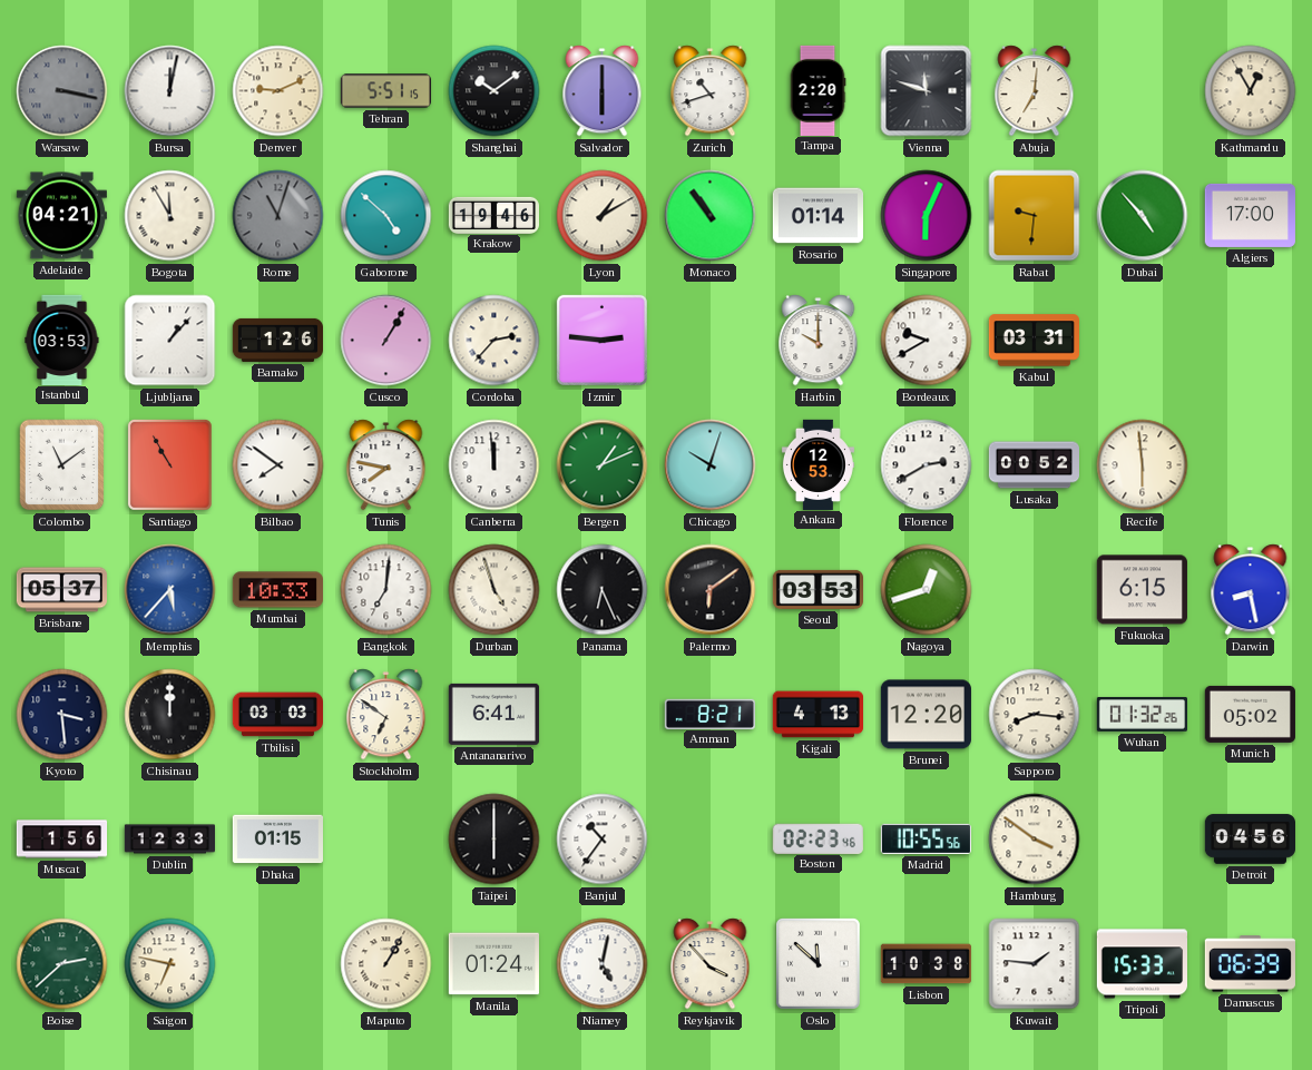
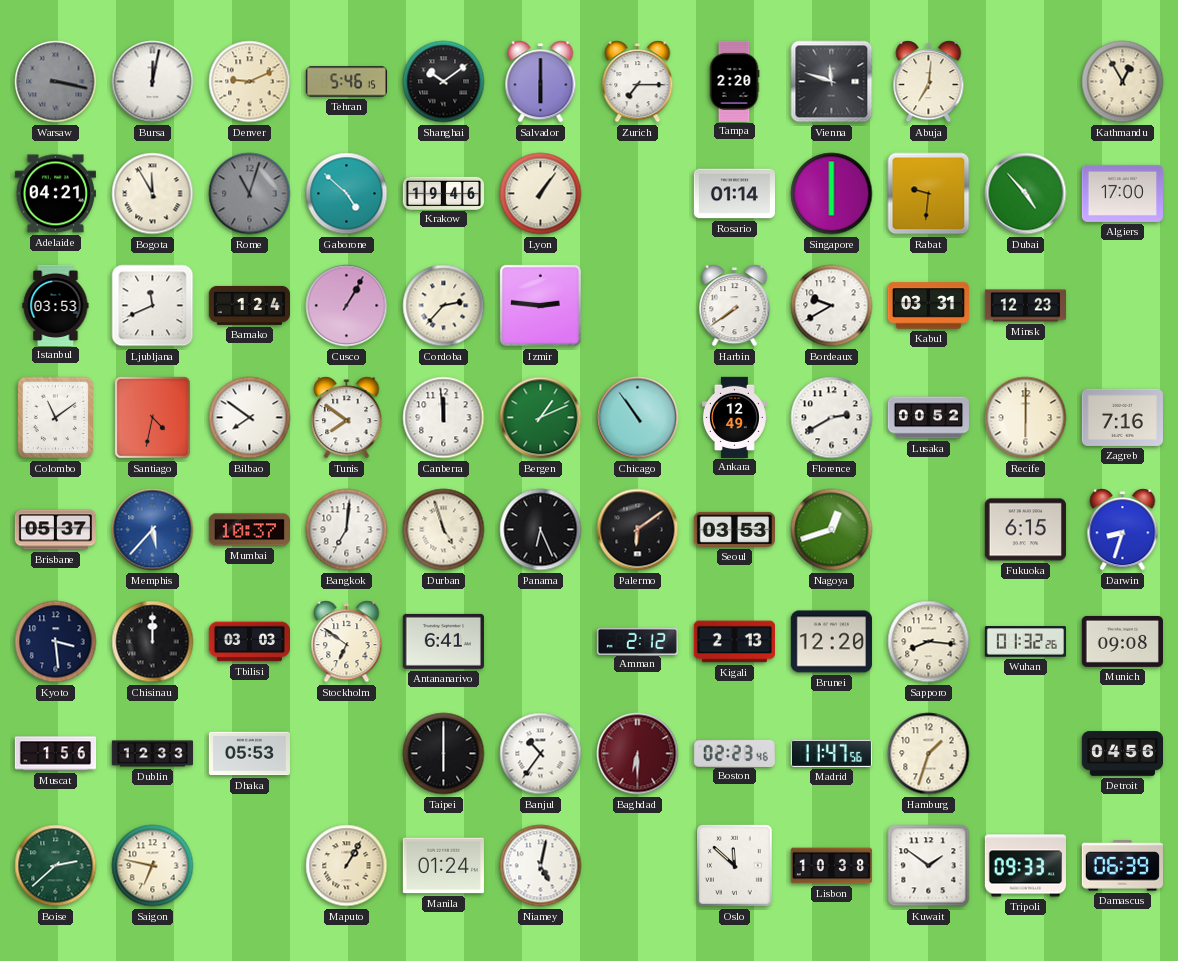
Tehran: 5:51 -> 5:46
Zurich: 10:42 -> 7:15
Lyon: 1:10 -> 1:06
Monaco: 10:54 -> none
Singapore: 6:04 -> 6:00
Ljubljana: 1:07 -> 11:41
Bamako: 1:26 -> 1:24
Harbin: 10:00 -> 7:39
Minsk: none -> 12:23
Santiago: 10:55 -> 4:32
Tunis: 7:47 -> 7:51
Chicago: 10:03 -> 10:54
Ankara: 12:53 -> 12:49
Recife: 5:59 -> 6:00
Zagreb: none -> 7:16
Mumbai: 10:33 -> 10:37
Darwin: 8:28 -> 8:33
Amman: 8:21 -> 2:12
Kigali: 4:13 -> 2:13
Munich: 05:02 -> 09:08
Dhaka: 01:15 -> 05:53
Baghdad: none -> 6:30
Madrid: 10:55 -> 11:47
Hamburg: 3:51 -> 1:33
Reykjavik: 3:53 -> none
Kuwait: 1:46 -> 1:51
Tripoli: 15:33 -> 09:33
